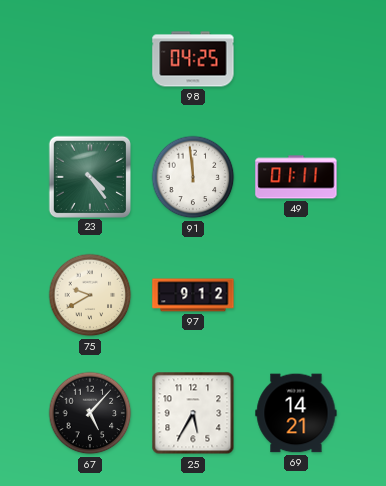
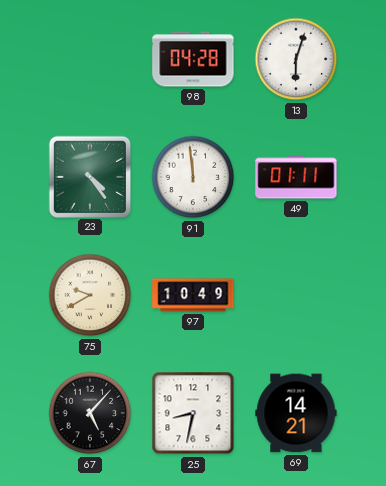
98: 04:25 -> 04:28
13: none -> 6:03
97: 9:12 -> 10:49
25: 5:35 -> 8:32
